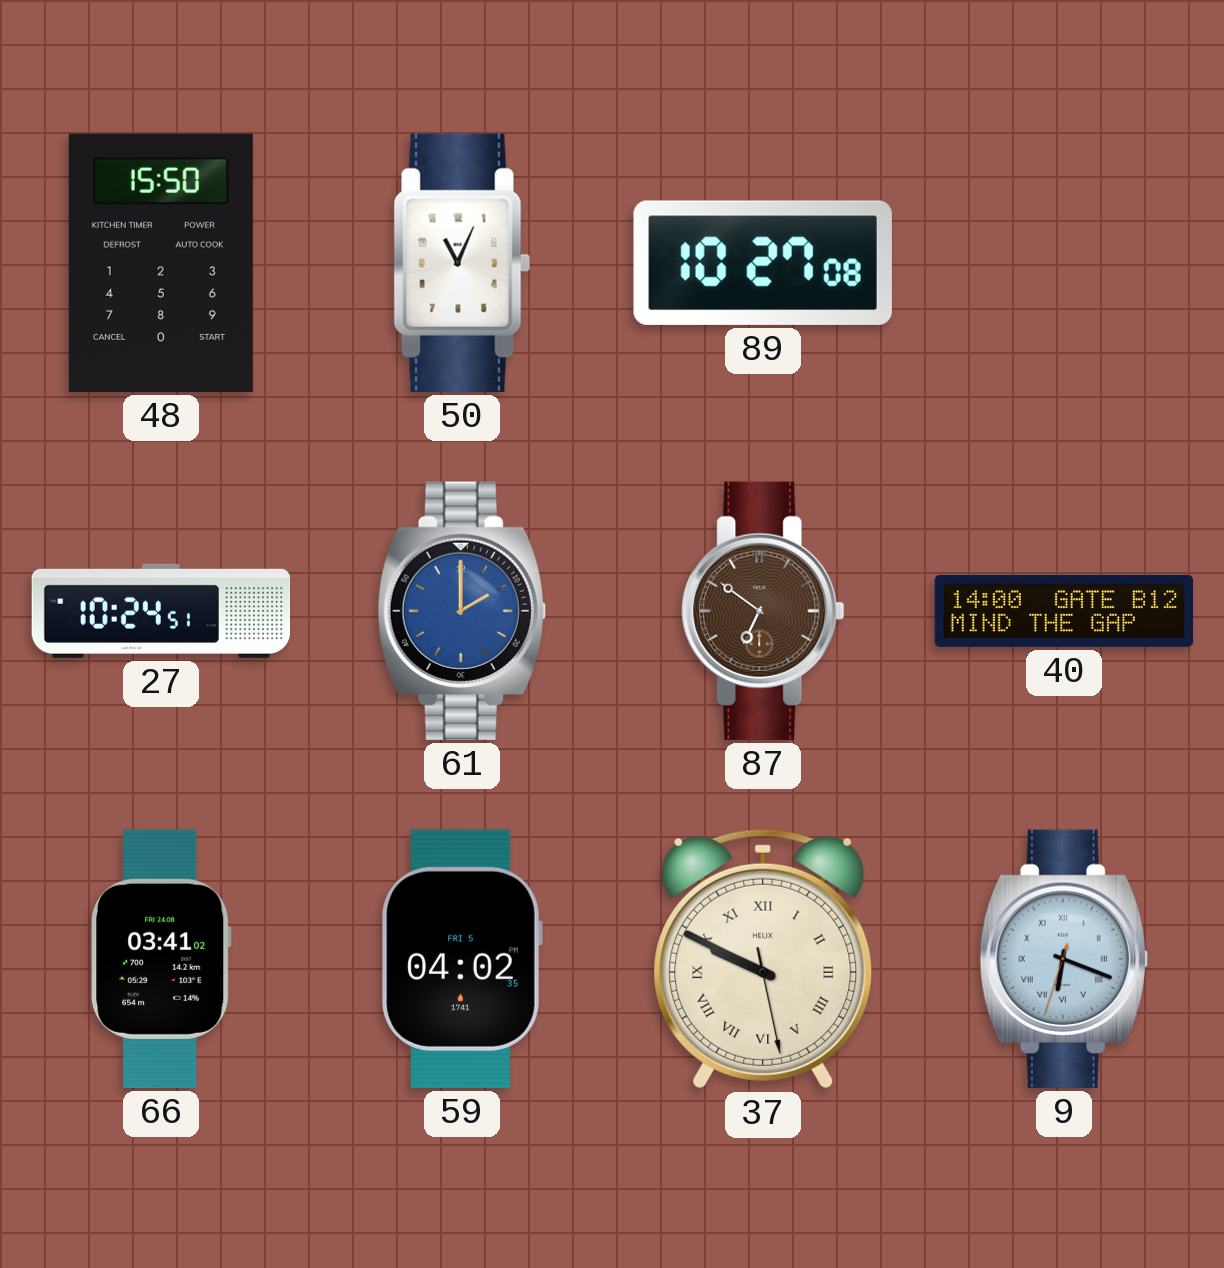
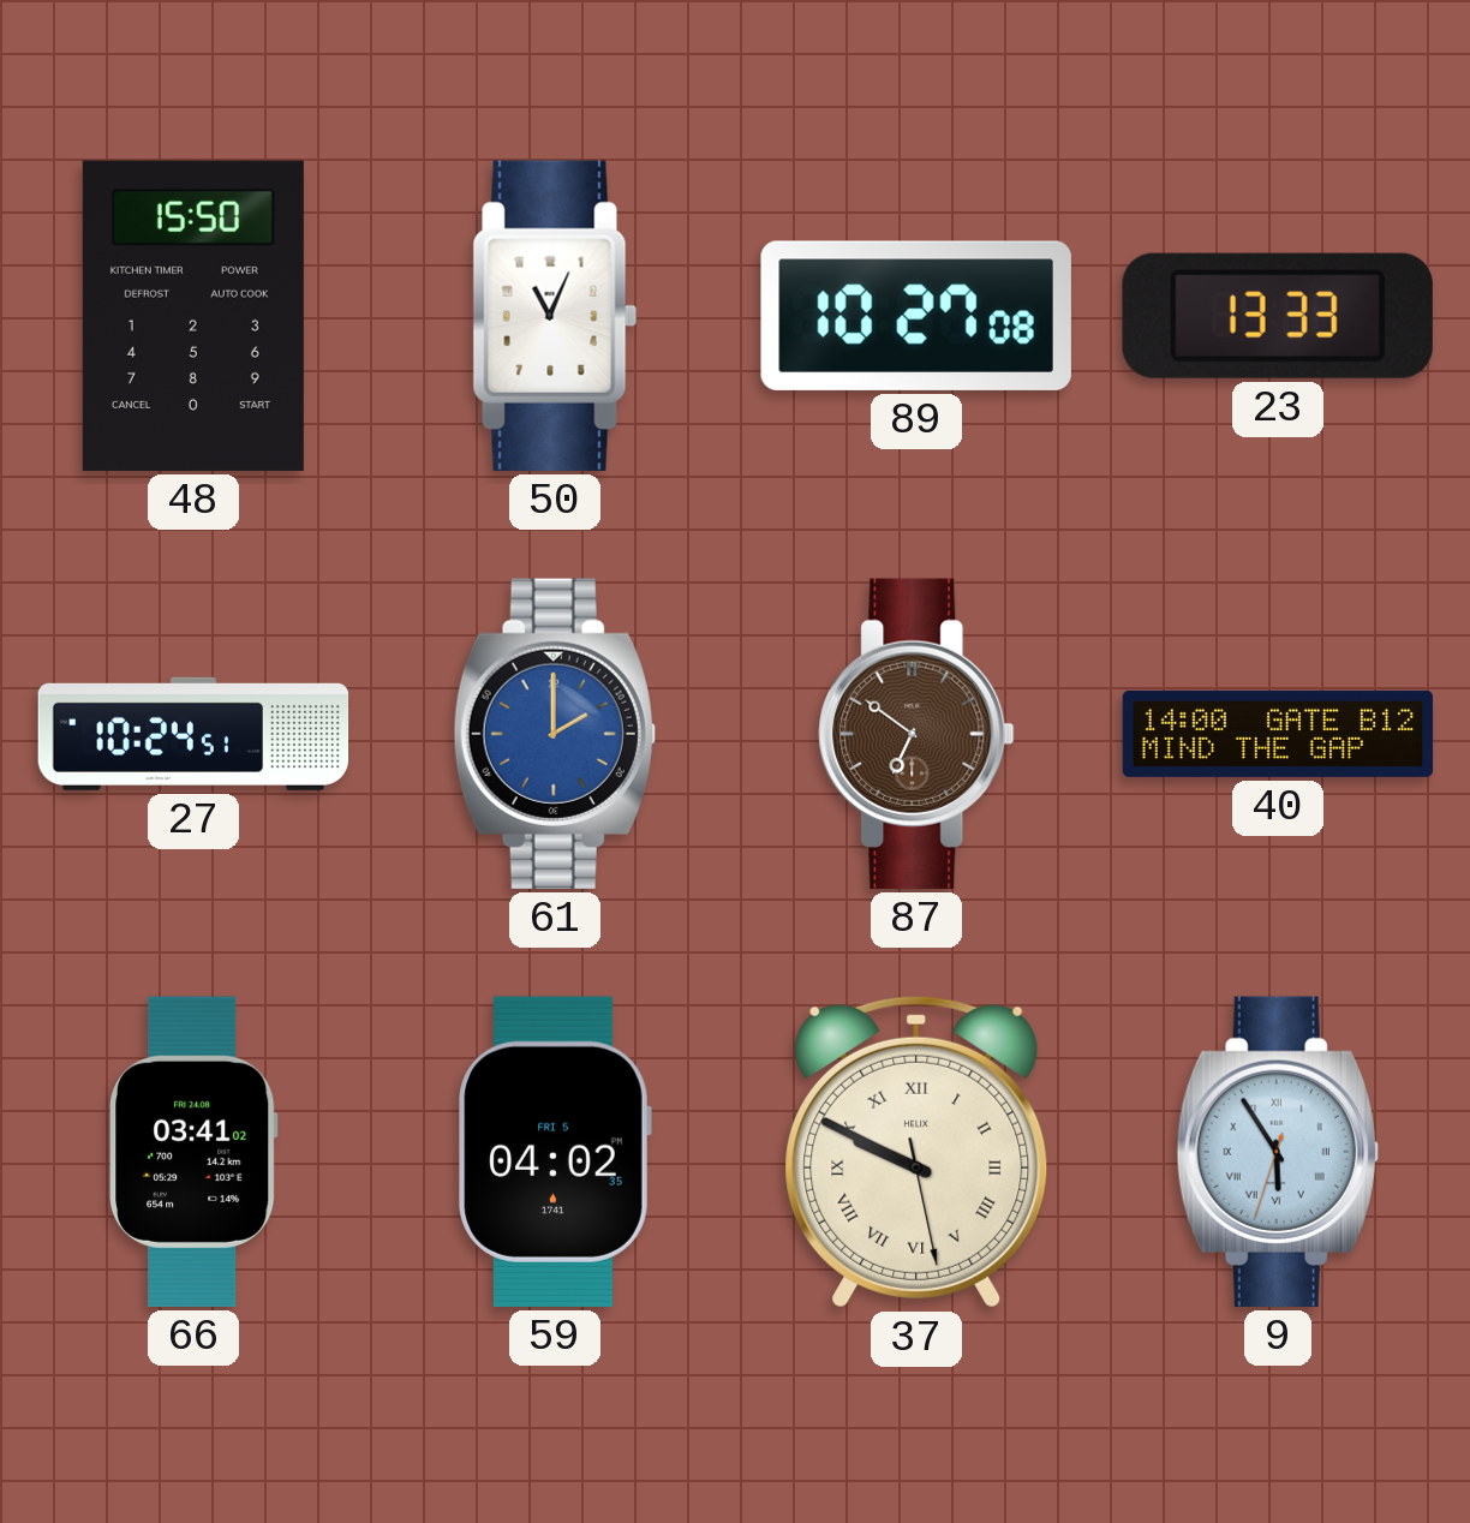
23: none -> 13:33
9: 6:18 -> 5:54
